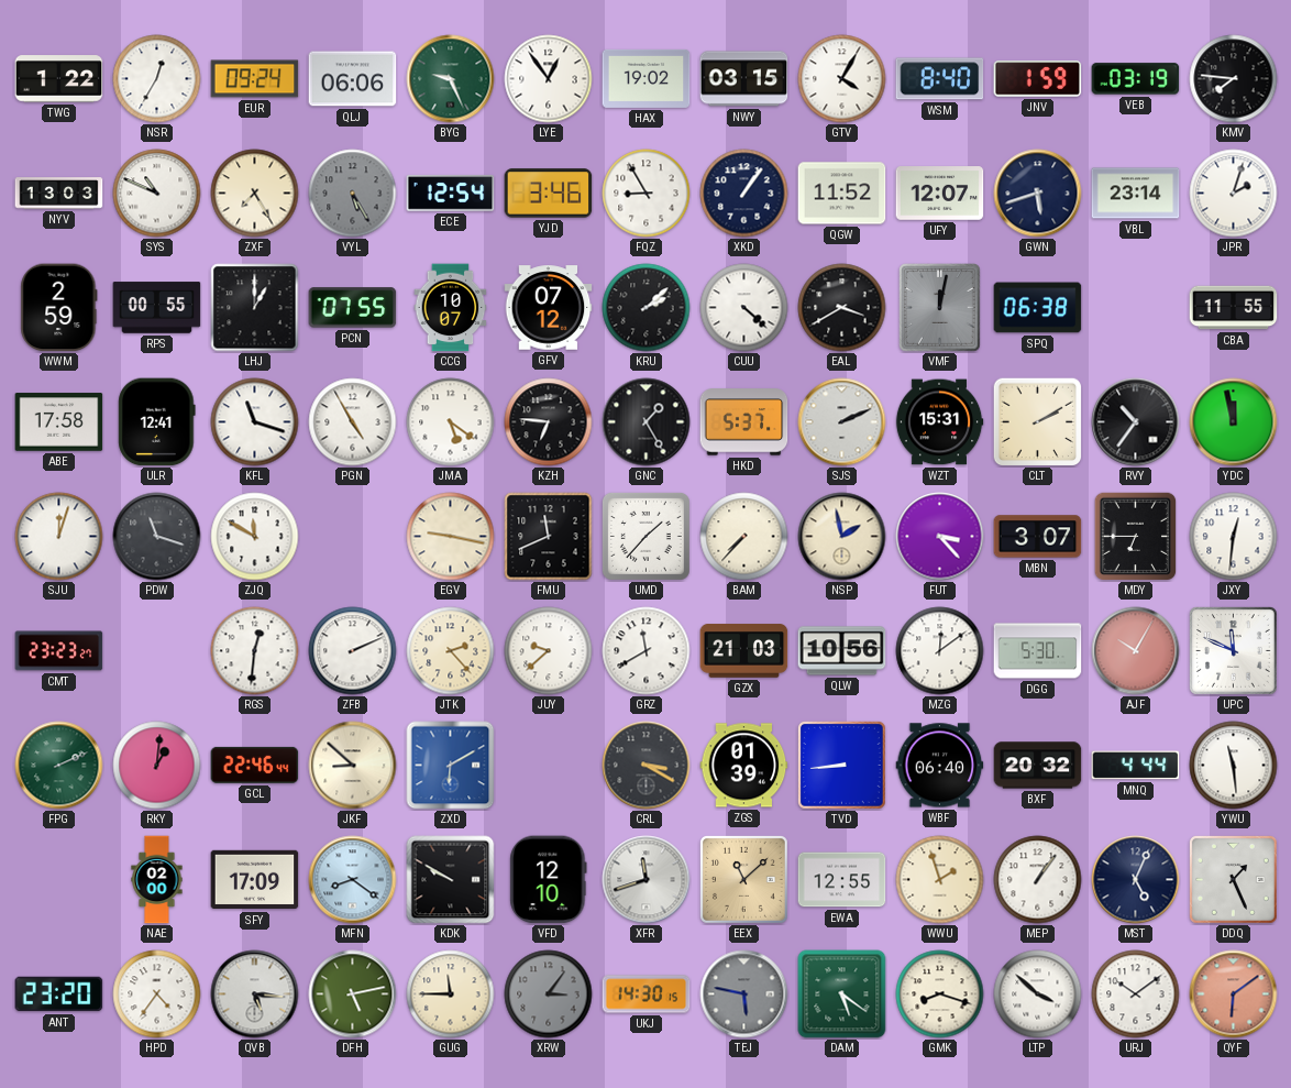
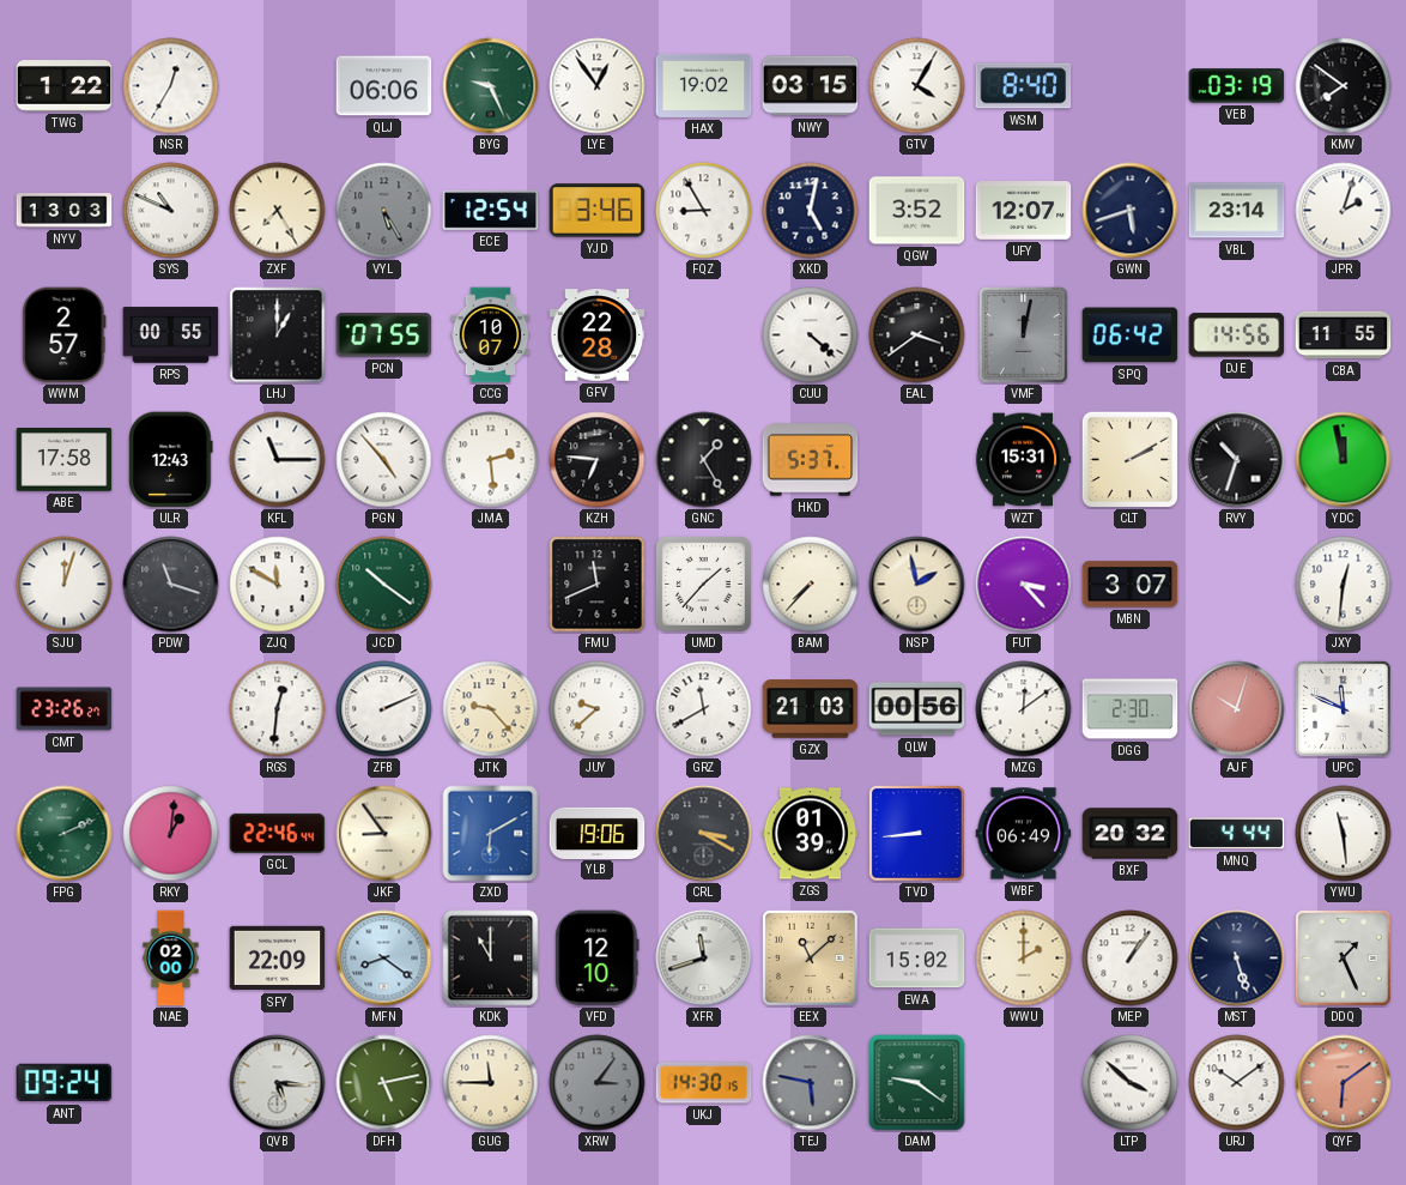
EUR: 09:24 -> none
JNV: 1:59 -> none
KMV: 7:46 -> 7:51
XKD: 1:06 -> 5:02
QGW: 11:52 -> 3:52
WWM: 2:59 -> 2:57
GFV: 07:12 -> 22:28
KRU: 2:08 -> none
EAL: 3:40 -> 3:39
SPQ: 06:38 -> 06:42
DJE: none -> 14:56
ULR: 12:41 -> 12:43
KFL: 11:18 -> 11:15
PGN: 4:55 -> 4:53
JMA: 5:21 -> 2:29
SJS: 2:11 -> none
RVY: 10:36 -> 10:33
JCD: none -> 10:21
EGV: 9:17 -> none
MDY: 6:45 -> none
CMT: 23:23 -> 23:26
JTK: 2:23 -> 9:23
QLW: 10:56 -> 00:56
DGG: 5:30 -> 2:30
AJF: 10:05 -> 10:03
JKF: 8:52 -> 8:54
YLB: none -> 19:06
WBF: 06:40 -> 06:49
SFY: 17:09 -> 22:09
KDK: 9:50 -> 11:00
EWA: 12:55 -> 15:02
WWU: 1:57 -> 2:00
MST: 5:04 -> 5:27
ANT: 23:20 -> 09:24
HPD: 4:36 -> none
DAM: 5:21 -> 9:21
GMK: 8:18 -> none
